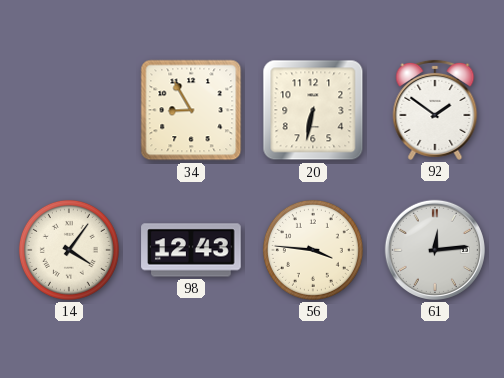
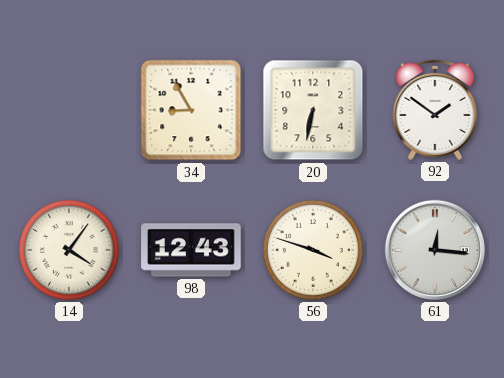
56: 3:46 -> 3:48
61: 12:14 -> 12:16
